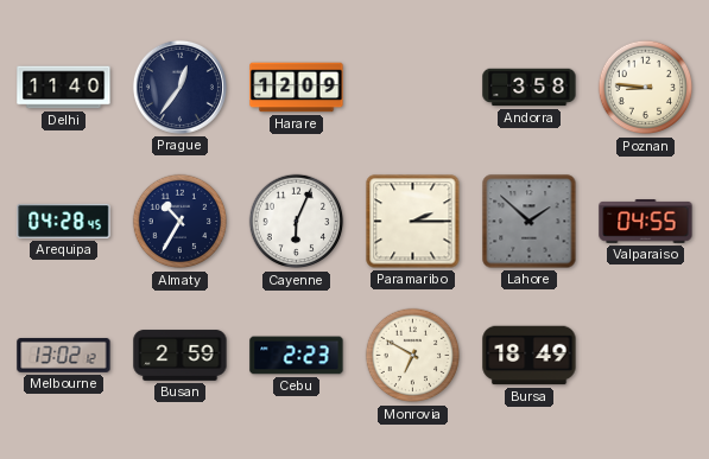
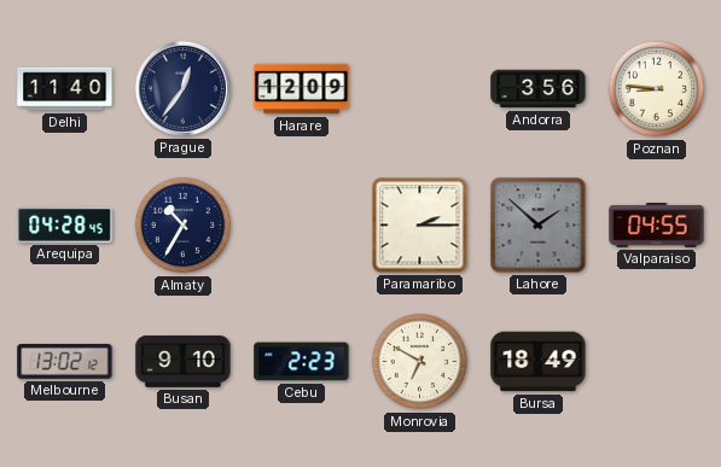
Andorra: 3:58 -> 3:56
Cayenne: 6:04 -> none
Busan: 2:59 -> 9:10
